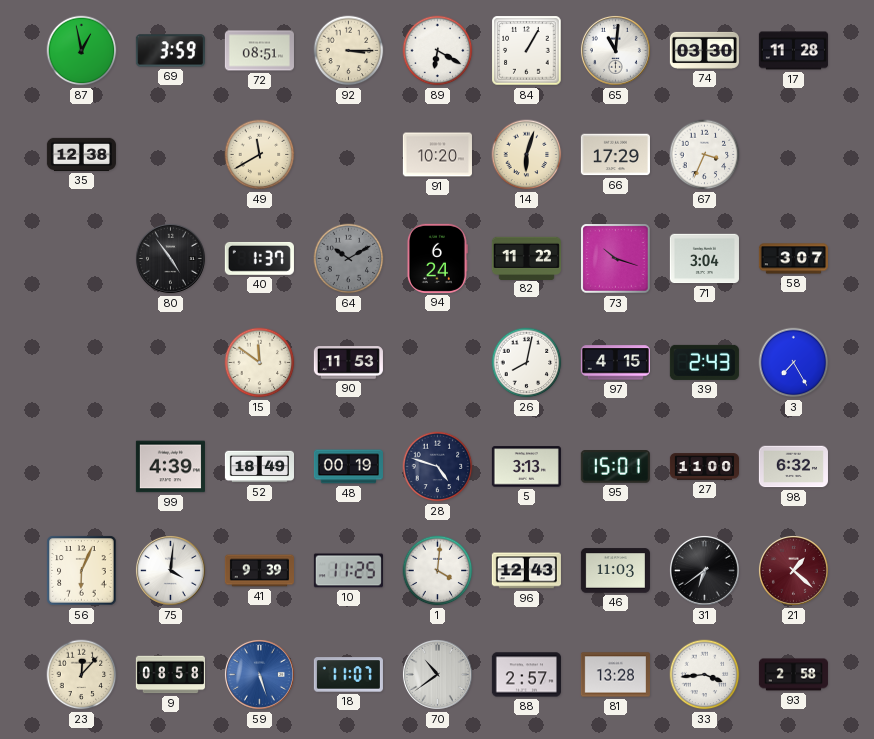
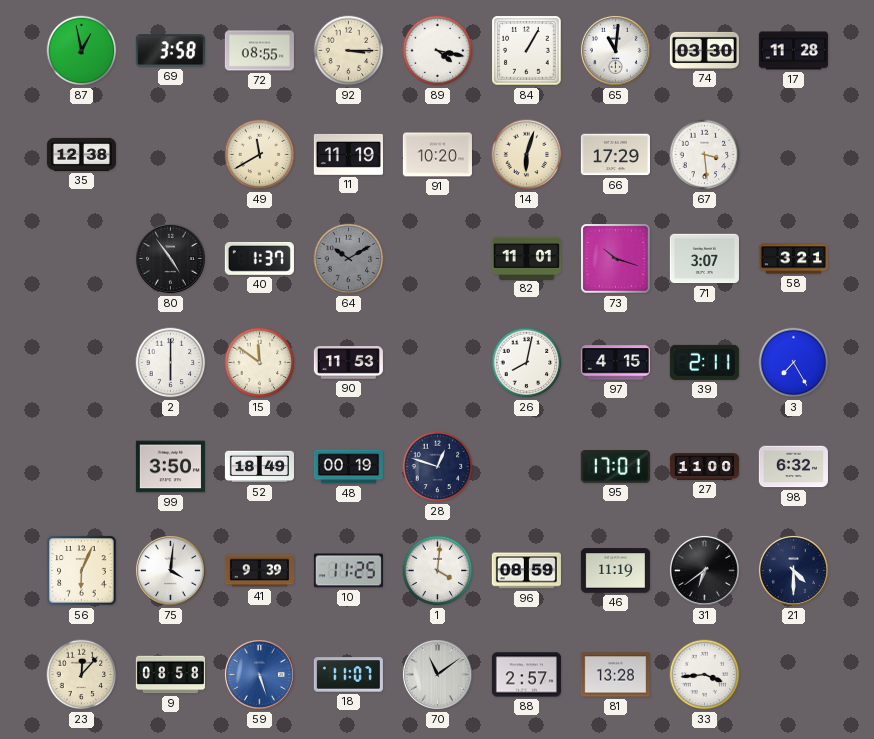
69: 3:59 -> 3:58
72: 08:51 -> 08:55
89: 6:20 -> 4:17
11: none -> 11:19
67: 3:34 -> 3:29
94: 6:24 -> none
82: 11:22 -> 11:01
71: 3:04 -> 3:07
58: 3:07 -> 3:21
2: none -> 6:00
39: 2:43 -> 2:11
99: 4:39 -> 3:50
28: 4:48 -> 12:48
5: 3:13 -> none
95: 15:01 -> 17:01
96: 12:43 -> 08:59
46: 11:03 -> 11:19
21: 1:22 -> 4:30
21 dial: burgundy -> navy
70: 10:39 -> 11:09
93: 2:58 -> none
